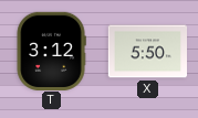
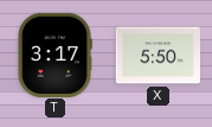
T: 3:12 -> 3:17
